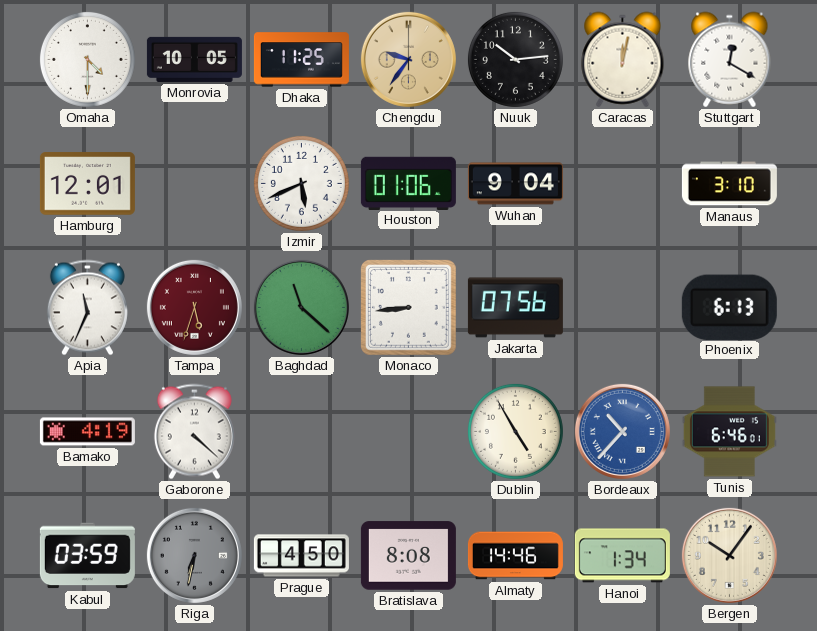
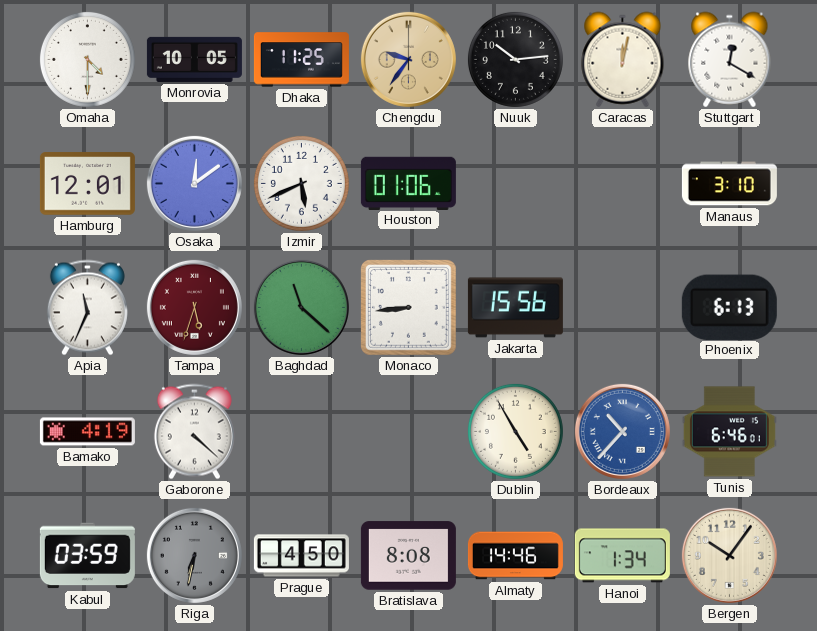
Osaka: none -> 12:09
Wuhan: 9:04 -> none
Jakarta: 07:56 -> 15:56
